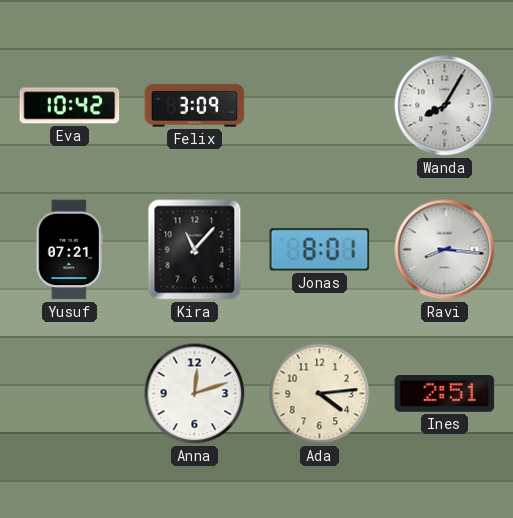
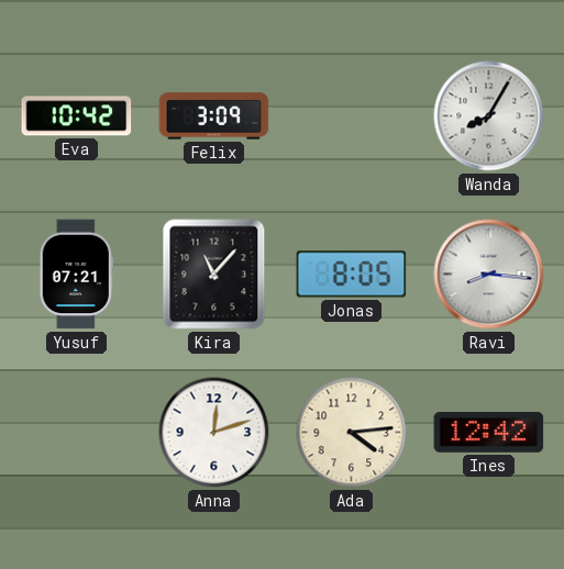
Jonas: 8:01 -> 8:05
Ines: 2:51 -> 12:42
